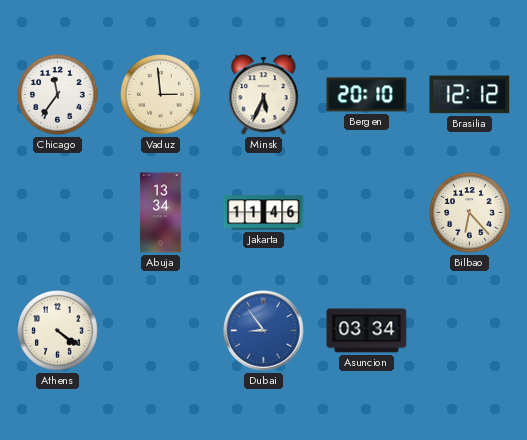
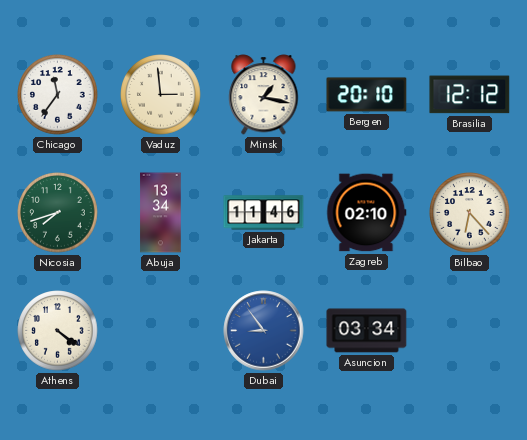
Minsk: 5:34 -> 1:17
Nicosia: none -> 7:42
Zagreb: none -> 02:10
